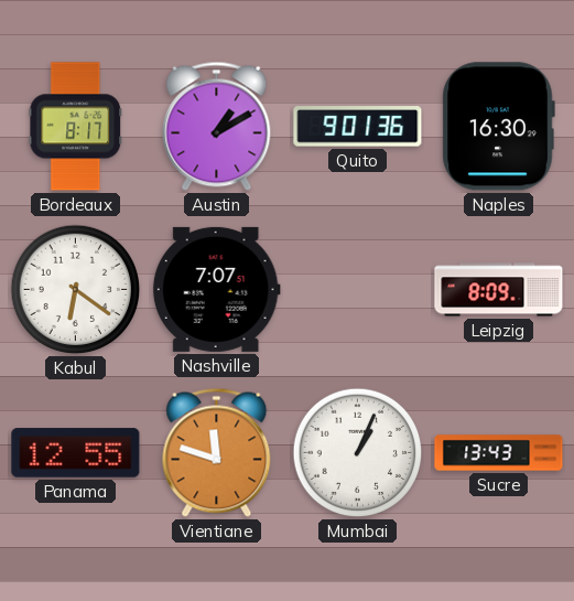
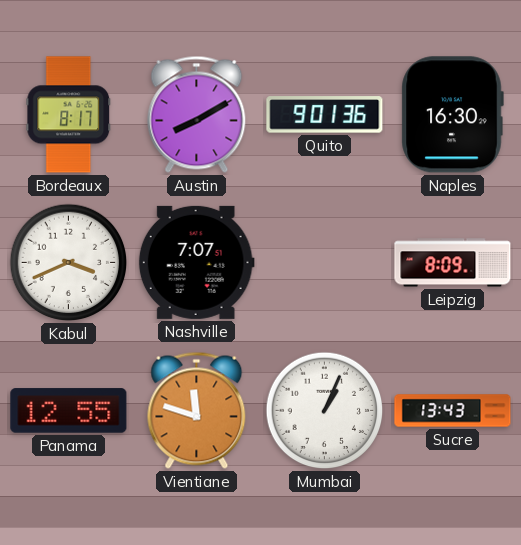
Austin: 1:10 -> 8:10
Kabul: 6:21 -> 3:41
